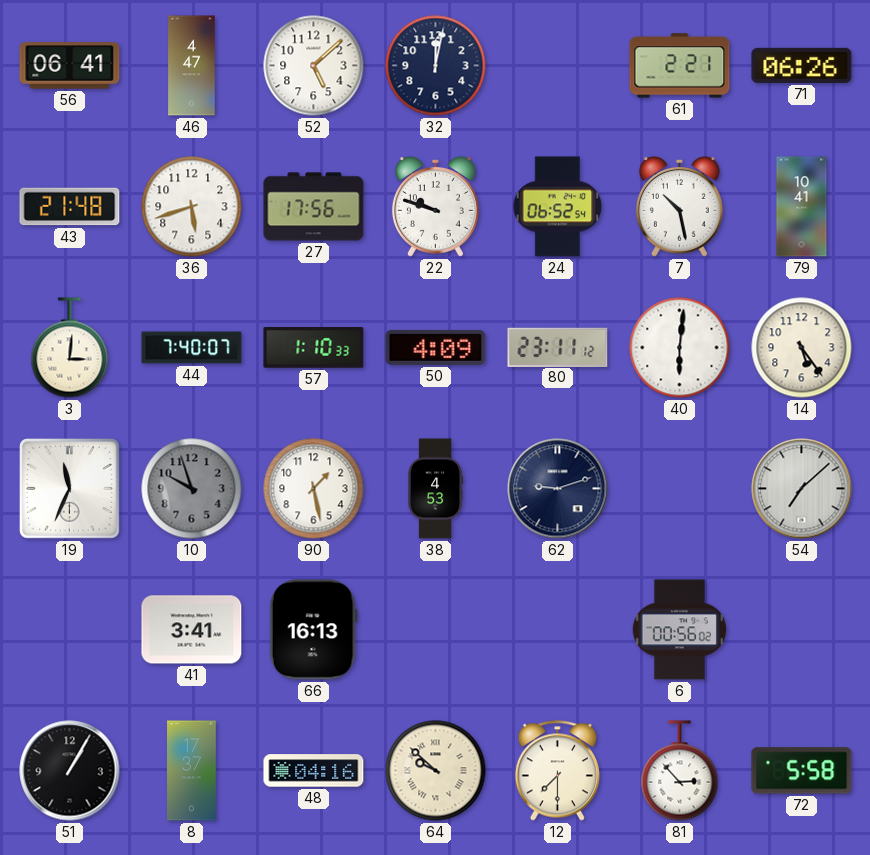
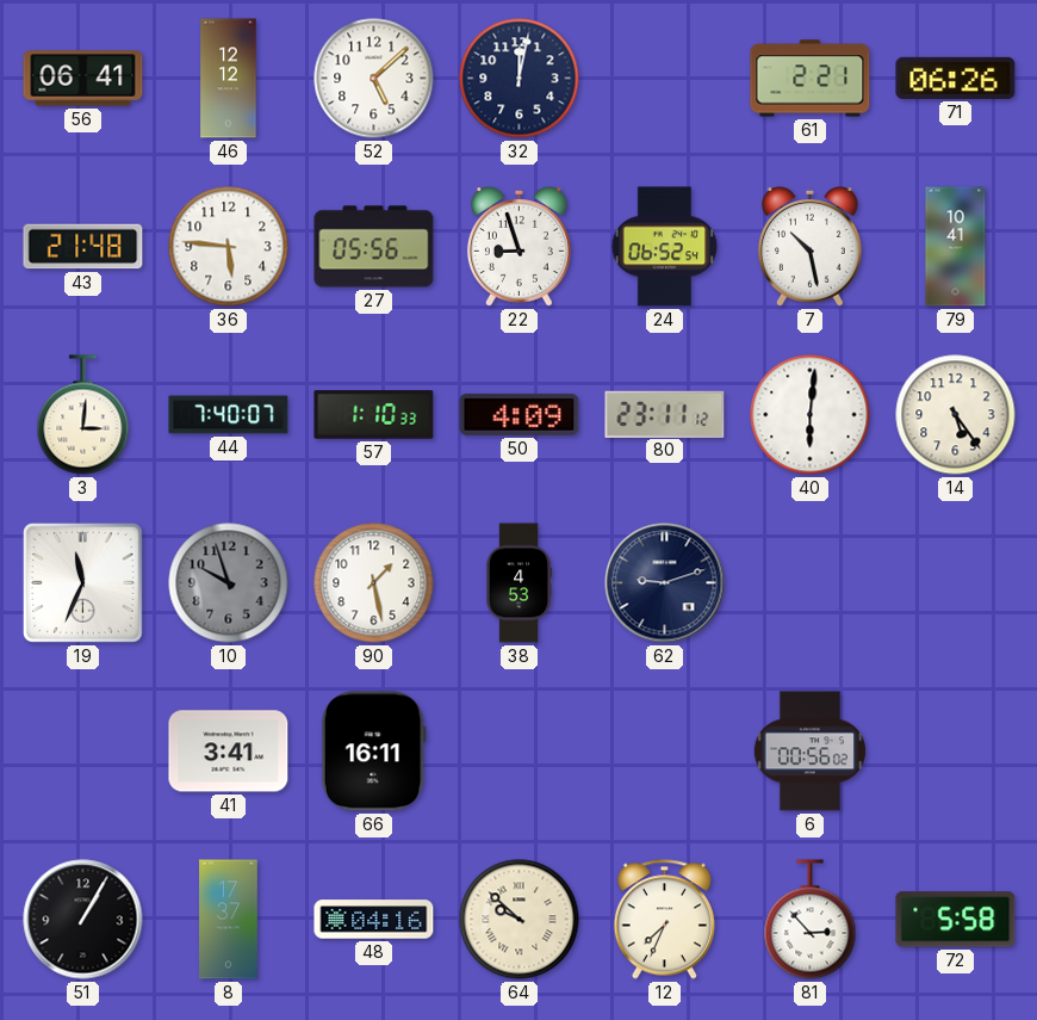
46: 4:47 -> 12:12
36: 5:42 -> 5:46
27: 17:56 -> 05:56
22: 9:48 -> 8:57
54: 7:08 -> none
66: 16:13 -> 16:11
12: 7:30 -> 7:34
